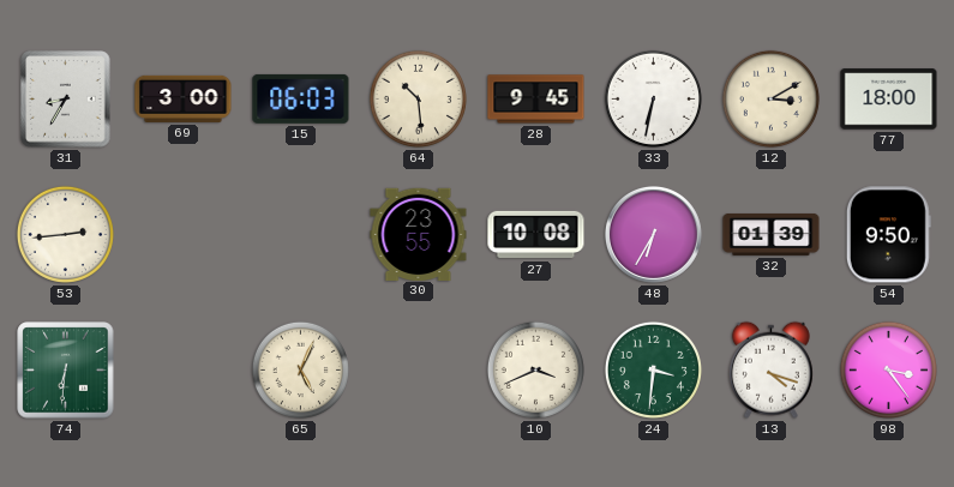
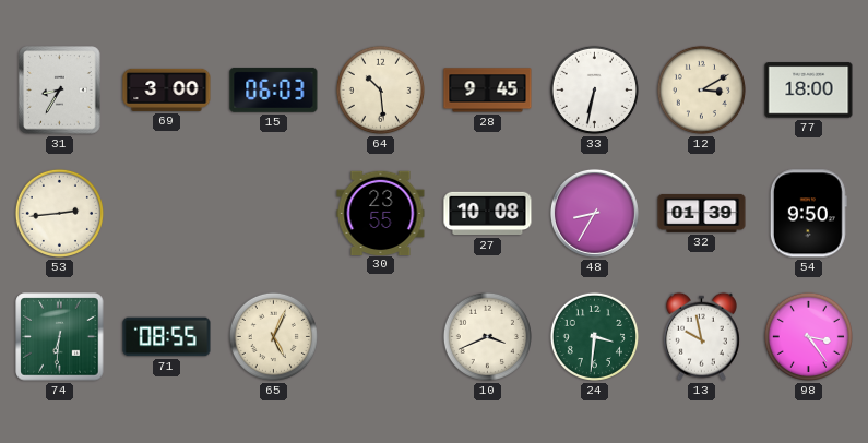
48: 6:35 -> 8:35
71: none -> 08:55
13: 4:18 -> 9:58
